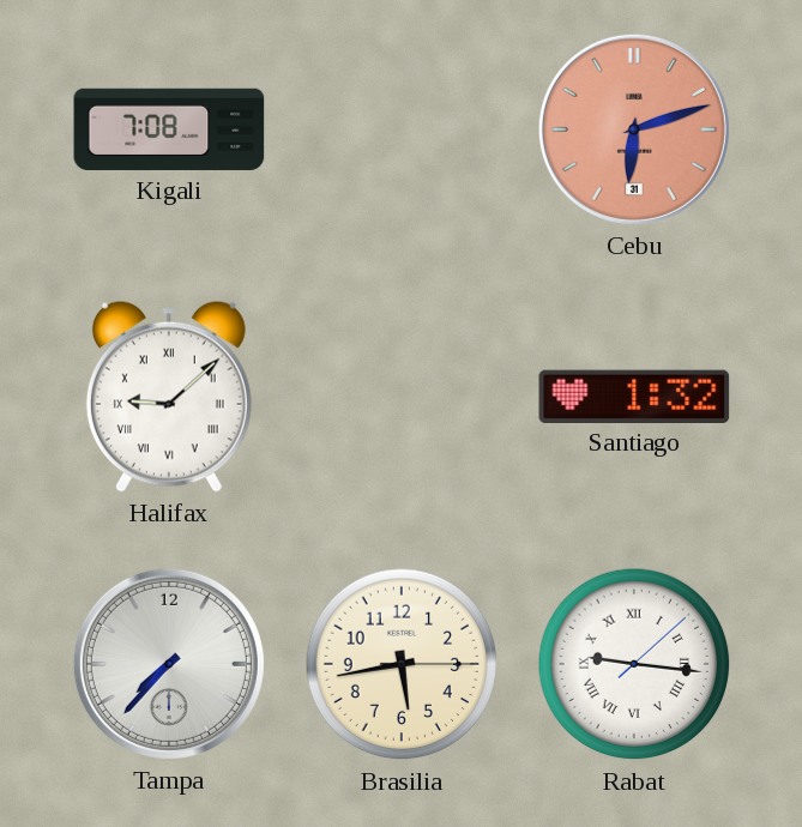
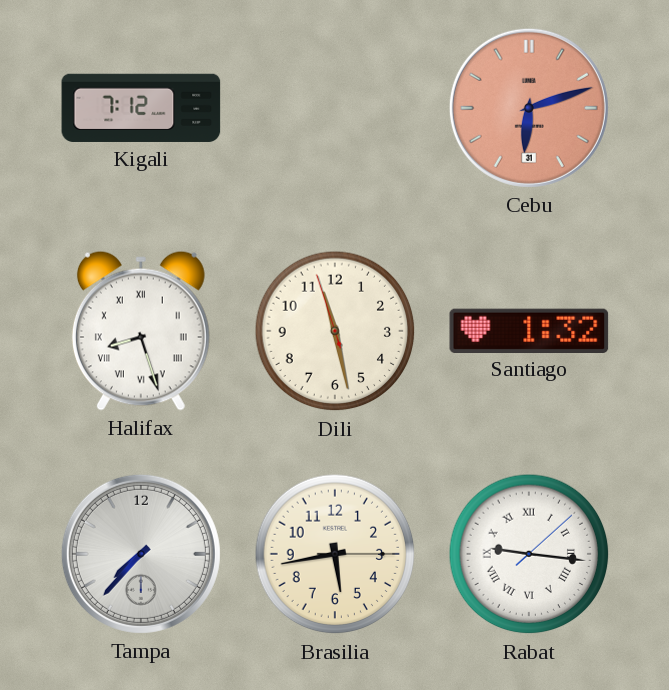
Kigali: 7:08 -> 7:12
Halifax: 9:08 -> 8:27
Dili: none -> 11:27
